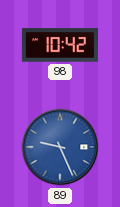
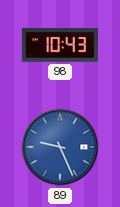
98: 10:42 -> 10:43
